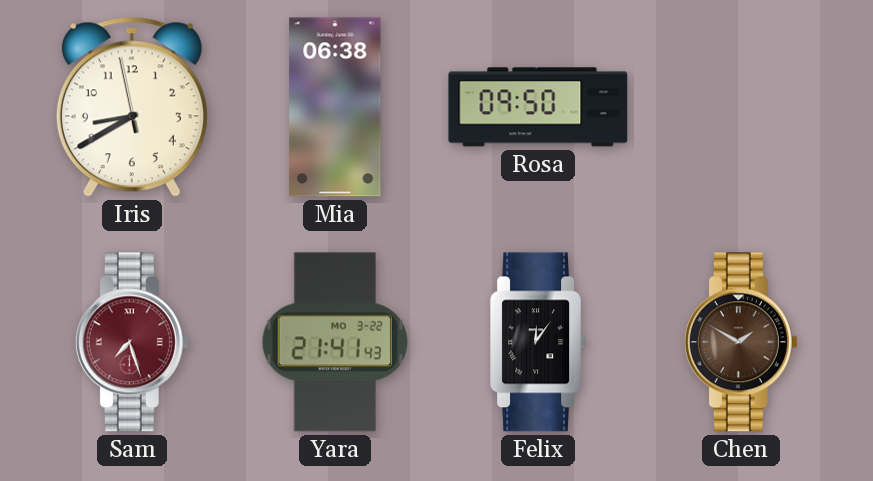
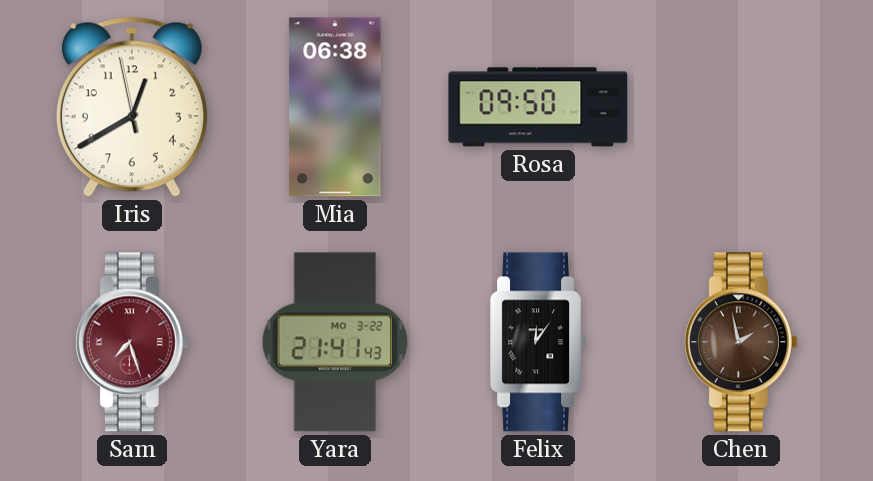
Iris: 8:39 -> 12:39
Chen: 1:50 -> 1:58
